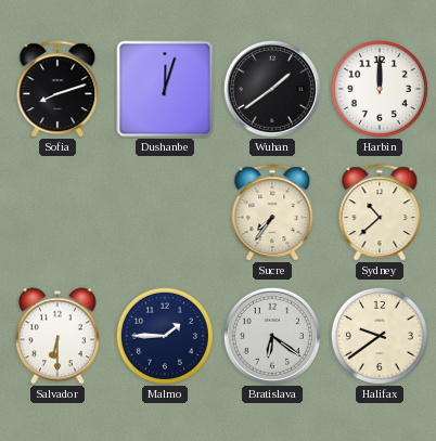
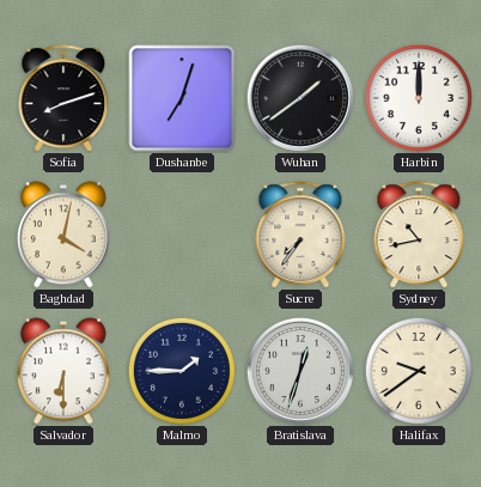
Dushanbe: 12:03 -> 7:03
Baghdad: none -> 4:02
Sydney: 10:38 -> 10:43
Bratislava: 6:21 -> 12:33
